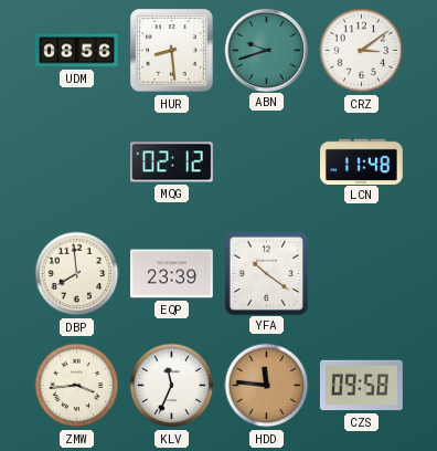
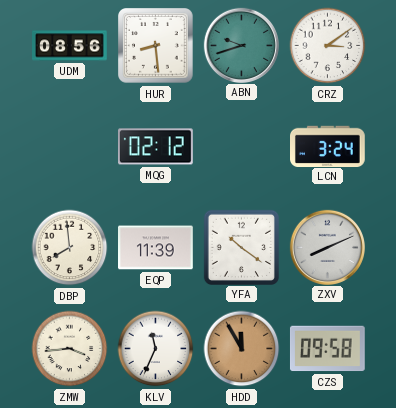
LCN: 11:48 -> 3:24
EQP: 23:39 -> 11:39
ZXV: none -> 8:11
HDD: 11:46 -> 11:55
